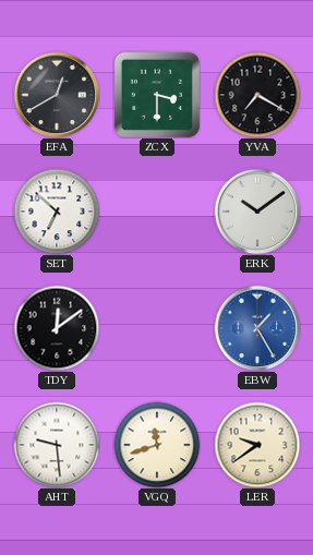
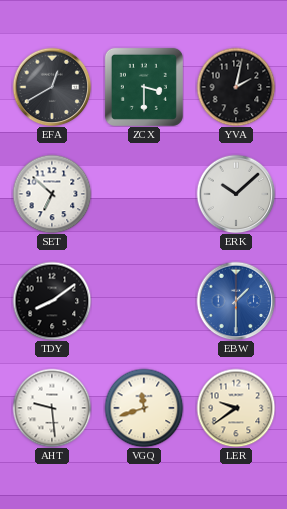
YVA: 7:20 -> 2:02
ERK: 10:09 -> 10:08
TDY: 12:09 -> 8:09
EBW: 1:25 -> 1:30
